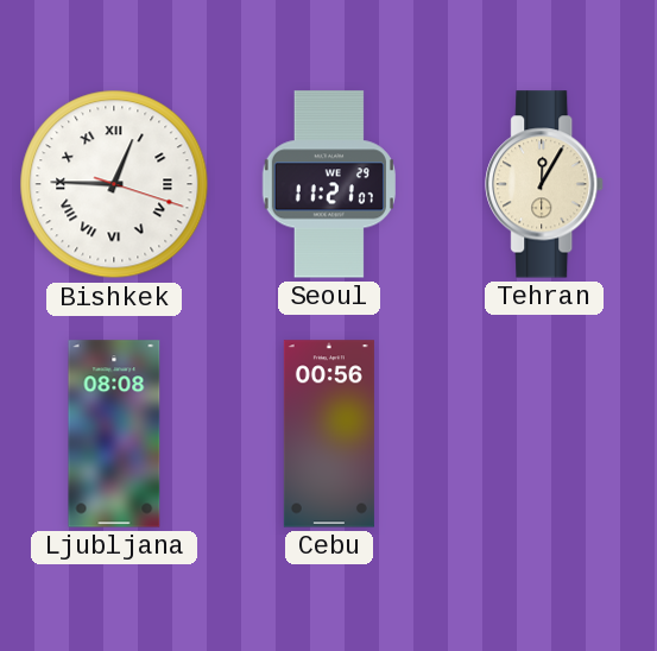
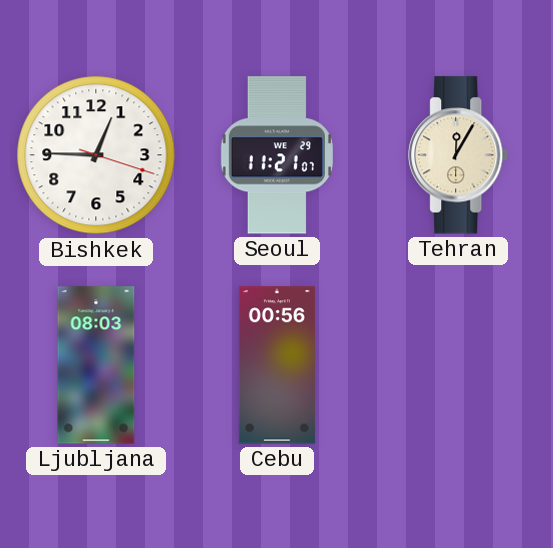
Bishkek numerals: Roman -> Arabic
Ljubljana: 08:08 -> 08:03
